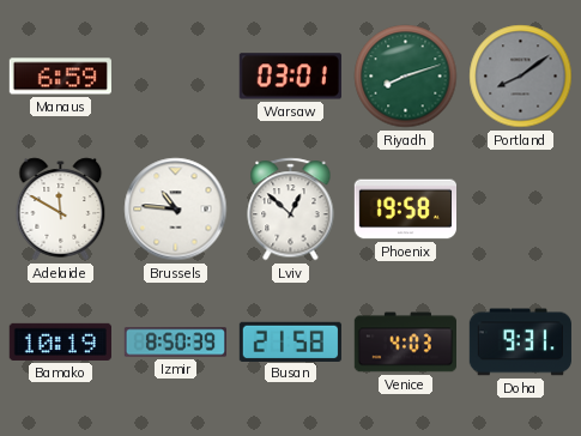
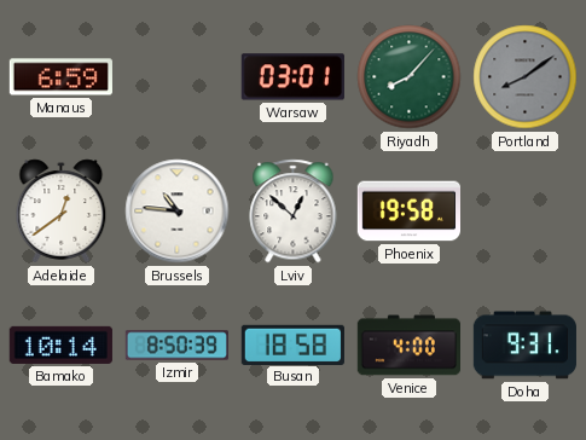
Riyadh: 8:12 -> 8:07
Adelaide: 11:50 -> 12:39
Bamako: 10:19 -> 10:14
Busan: 21:58 -> 18:58
Venice: 4:03 -> 4:00
